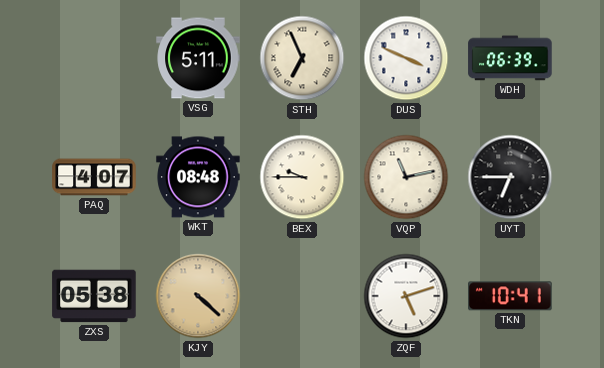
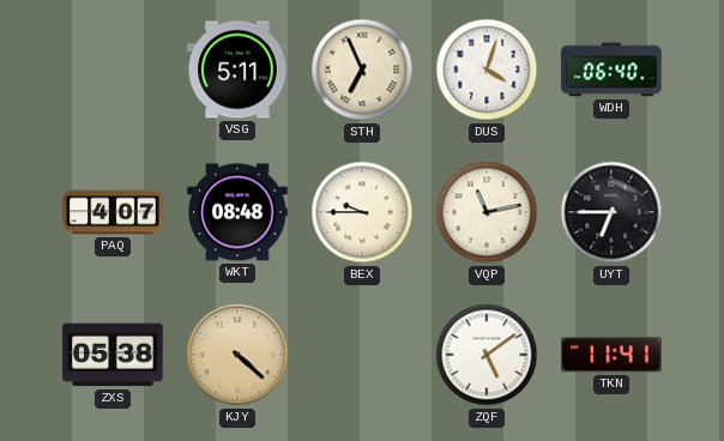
DUS: 3:49 -> 4:03
WDH: 06:39 -> 06:40
ZQF: 5:12 -> 5:09
TKN: 10:41 -> 11:41
